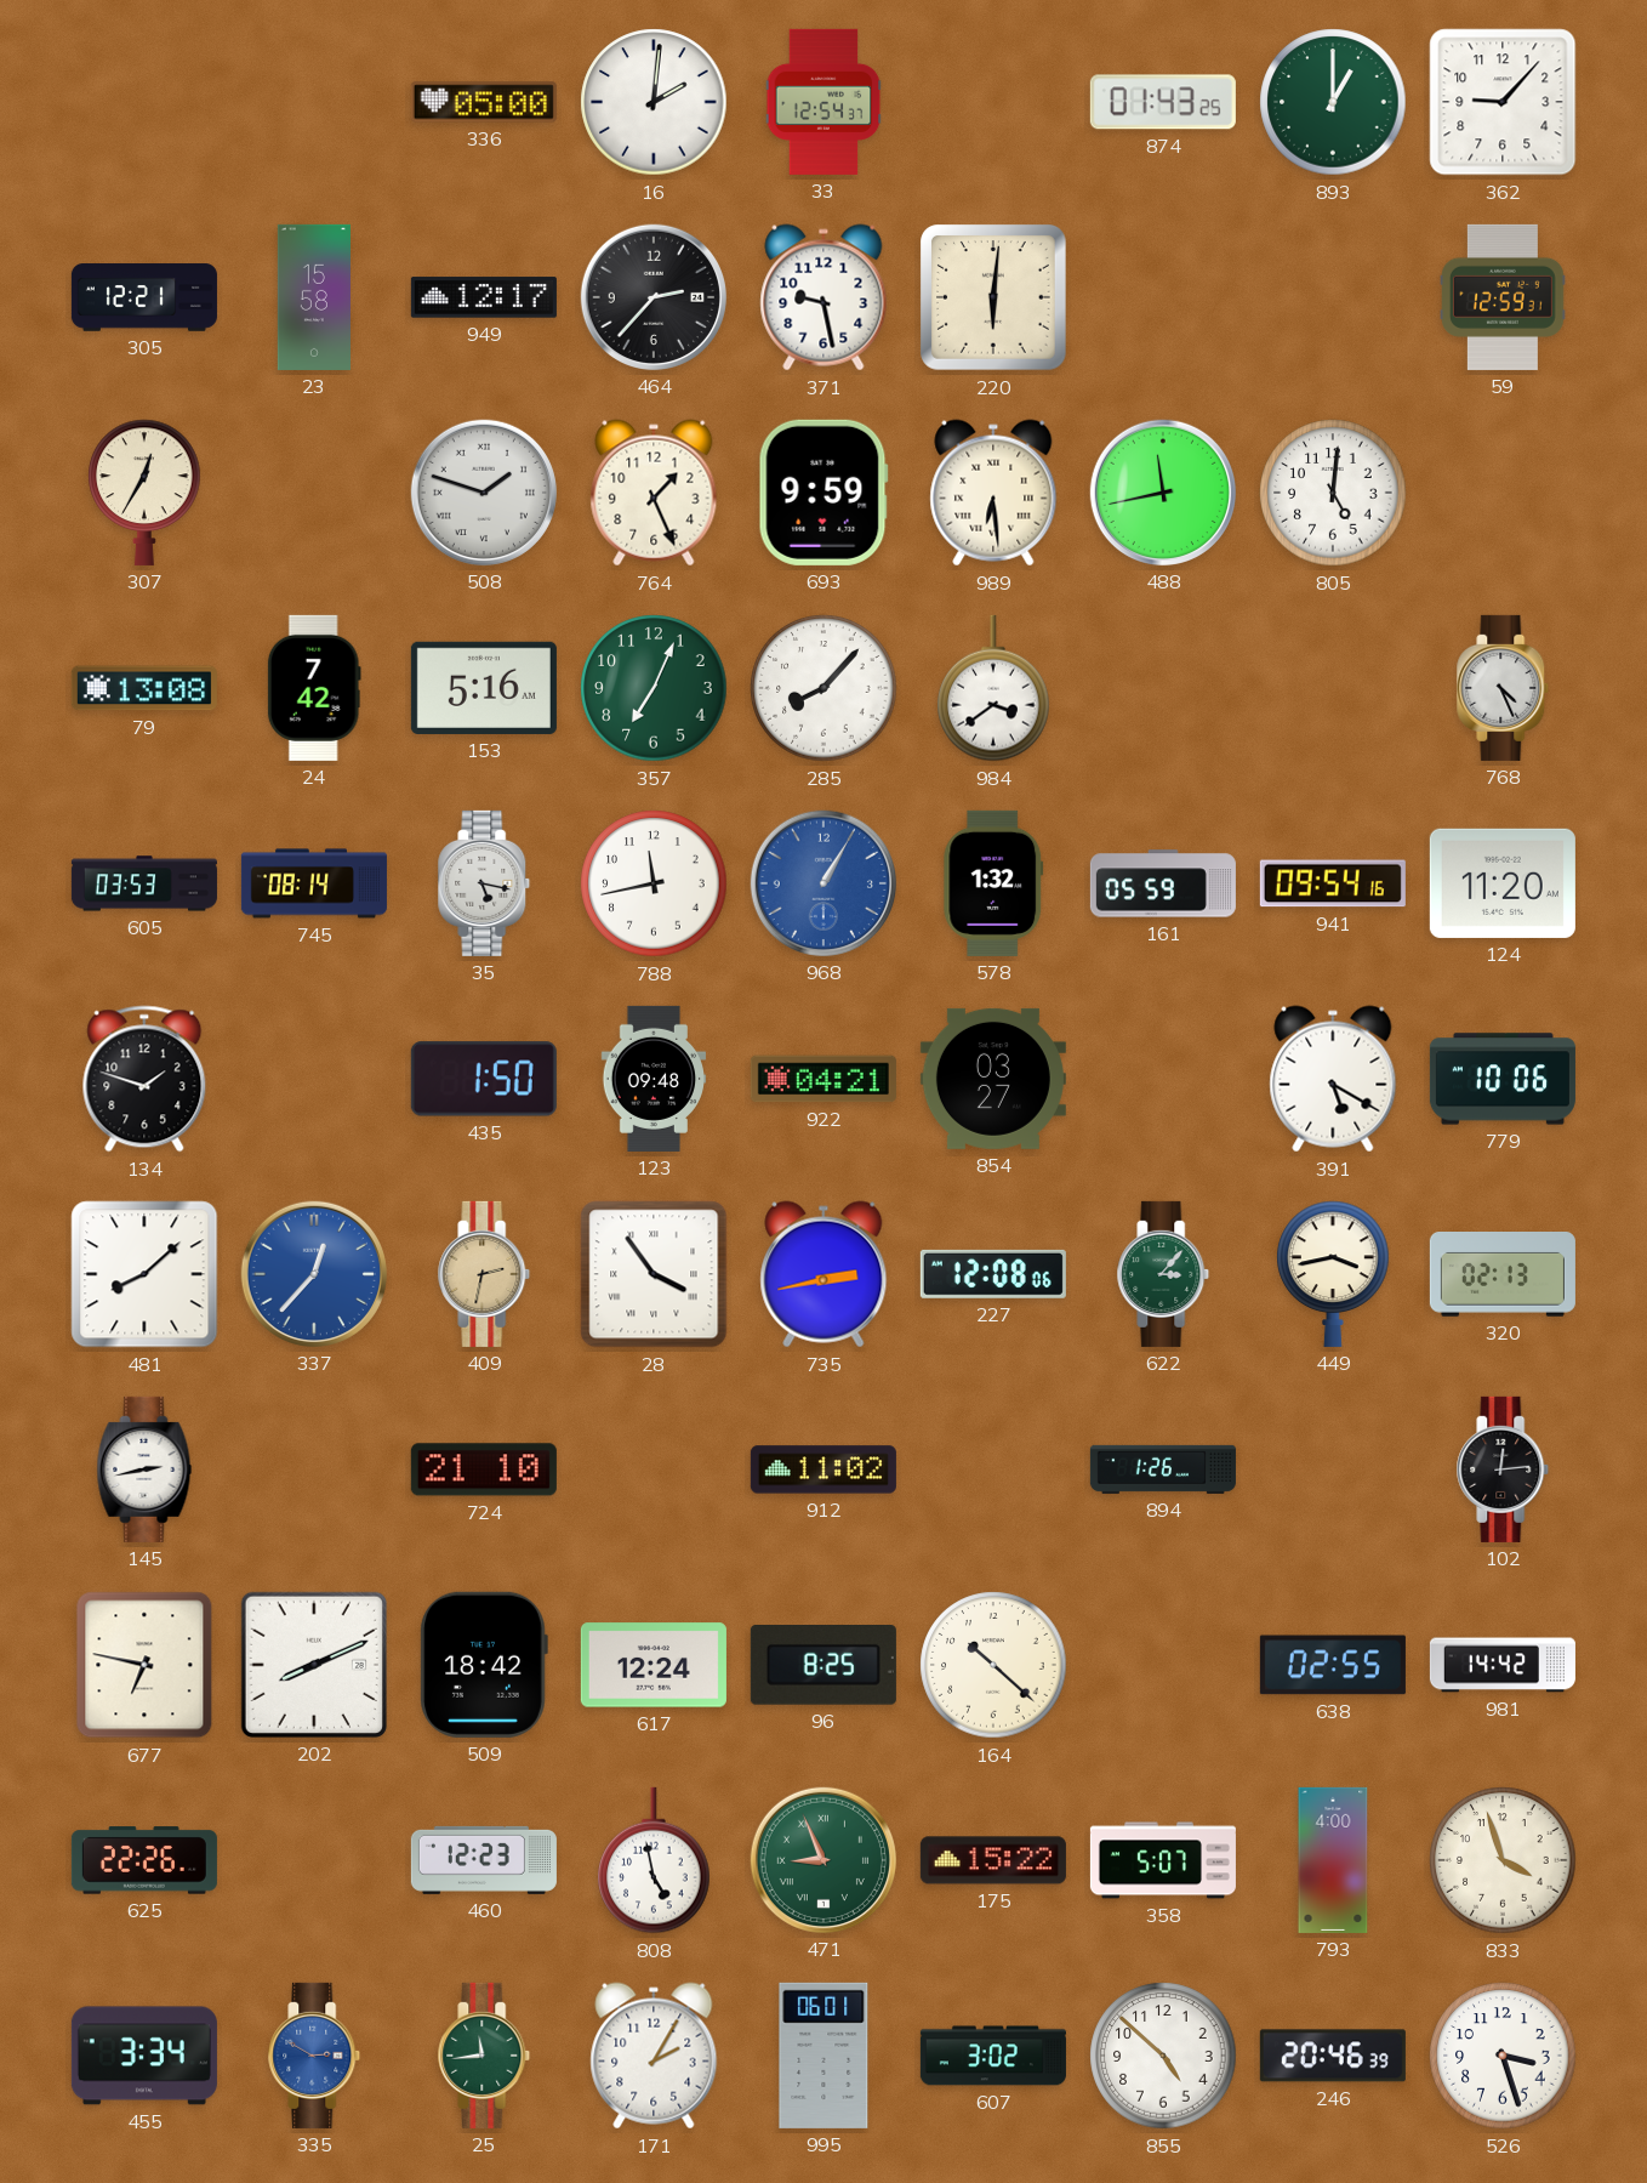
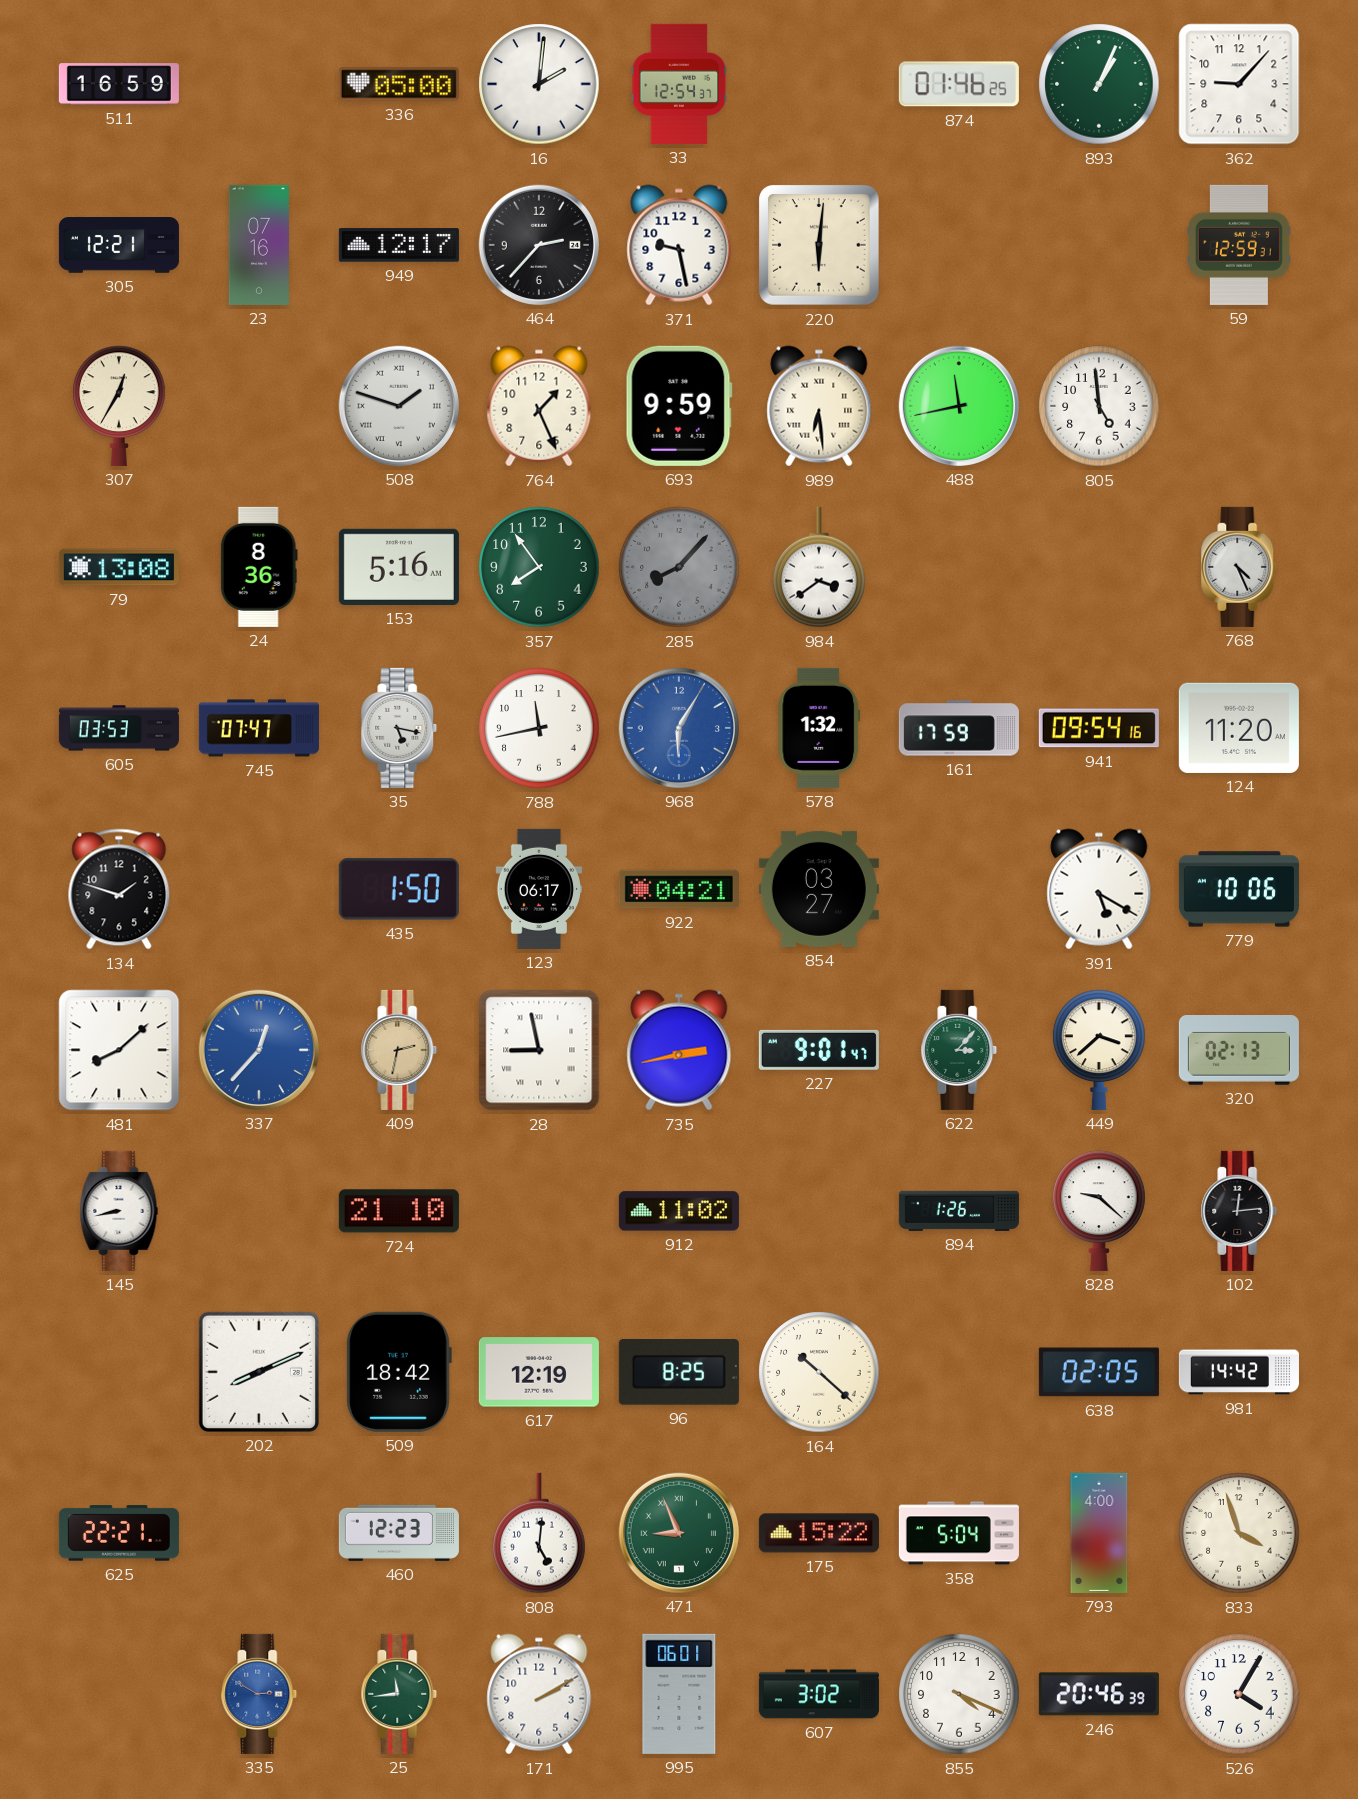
511: none -> 16:59
874: 01:43 -> 01:46
893: 1:00 -> 1:04
23: 15:58 -> 07:16
805: 5:01 -> 4:59
24: 7:42 -> 8:36
357: 7:04 -> 7:54
285 dial: white -> grey
745: 08:14 -> 07:47
968: 1:05 -> 6:05
161: 05:59 -> 17:59
123: 09:48 -> 06:17
28: 3:54 -> 8:58
227: 12:08 -> 9:01
449: 3:43 -> 3:38
145: 2:43 -> 8:43
828: none -> 9:22
677: 6:47 -> none
617: 12:24 -> 12:19
638: 02:55 -> 02:05
625: 22:26 -> 22:21
808: 4:58 -> 5:01
358: 5:07 -> 5:04
455: 3:34 -> none
171: 2:05 -> 2:10
855: 4:52 -> 4:19
526: 3:27 -> 4:05
